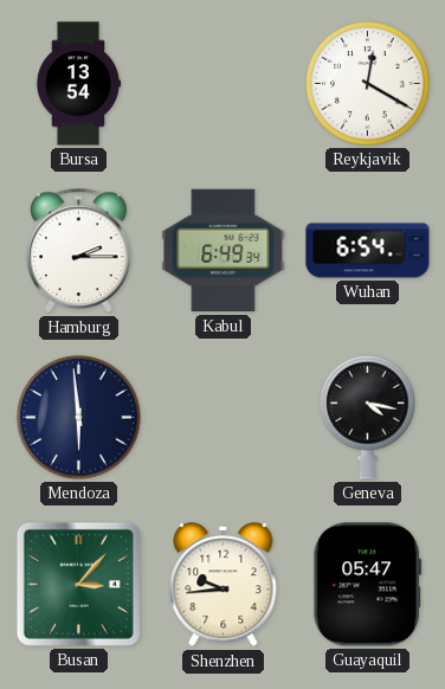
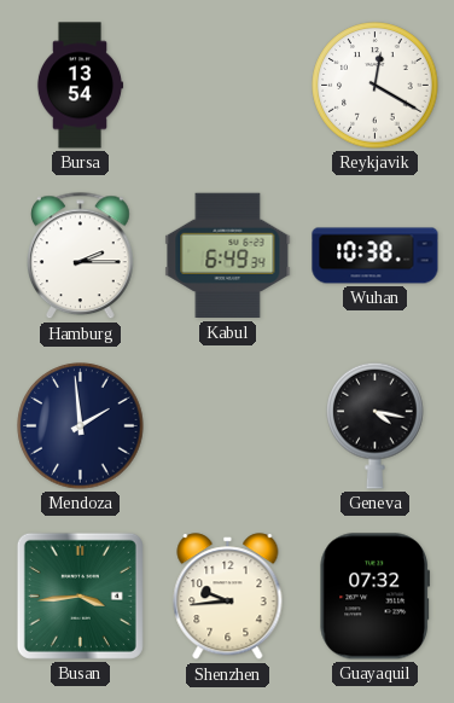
Wuhan: 6:54 -> 10:38
Mendoza: 5:59 -> 1:59
Busan: 3:07 -> 3:44
Guayaquil: 05:47 -> 07:32
